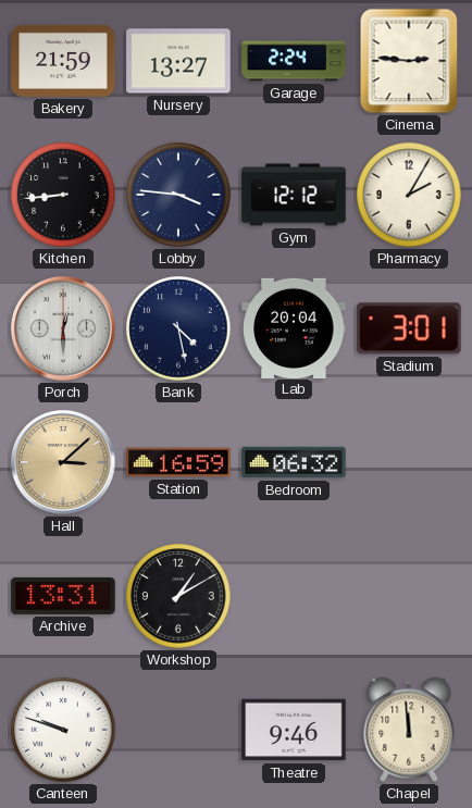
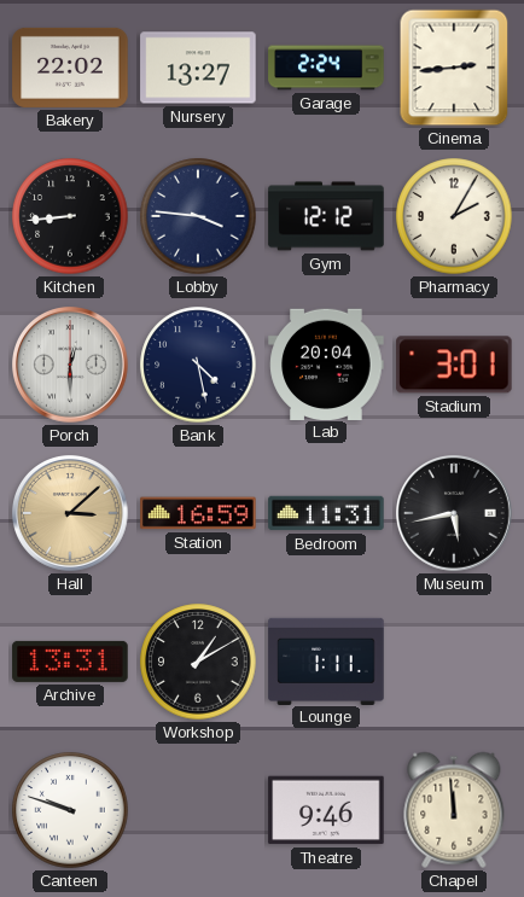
Bakery: 21:59 -> 22:02
Cinema: 2:46 -> 2:44
Bedroom: 06:32 -> 11:31
Museum: none -> 5:43
Lounge: none -> 1:11
